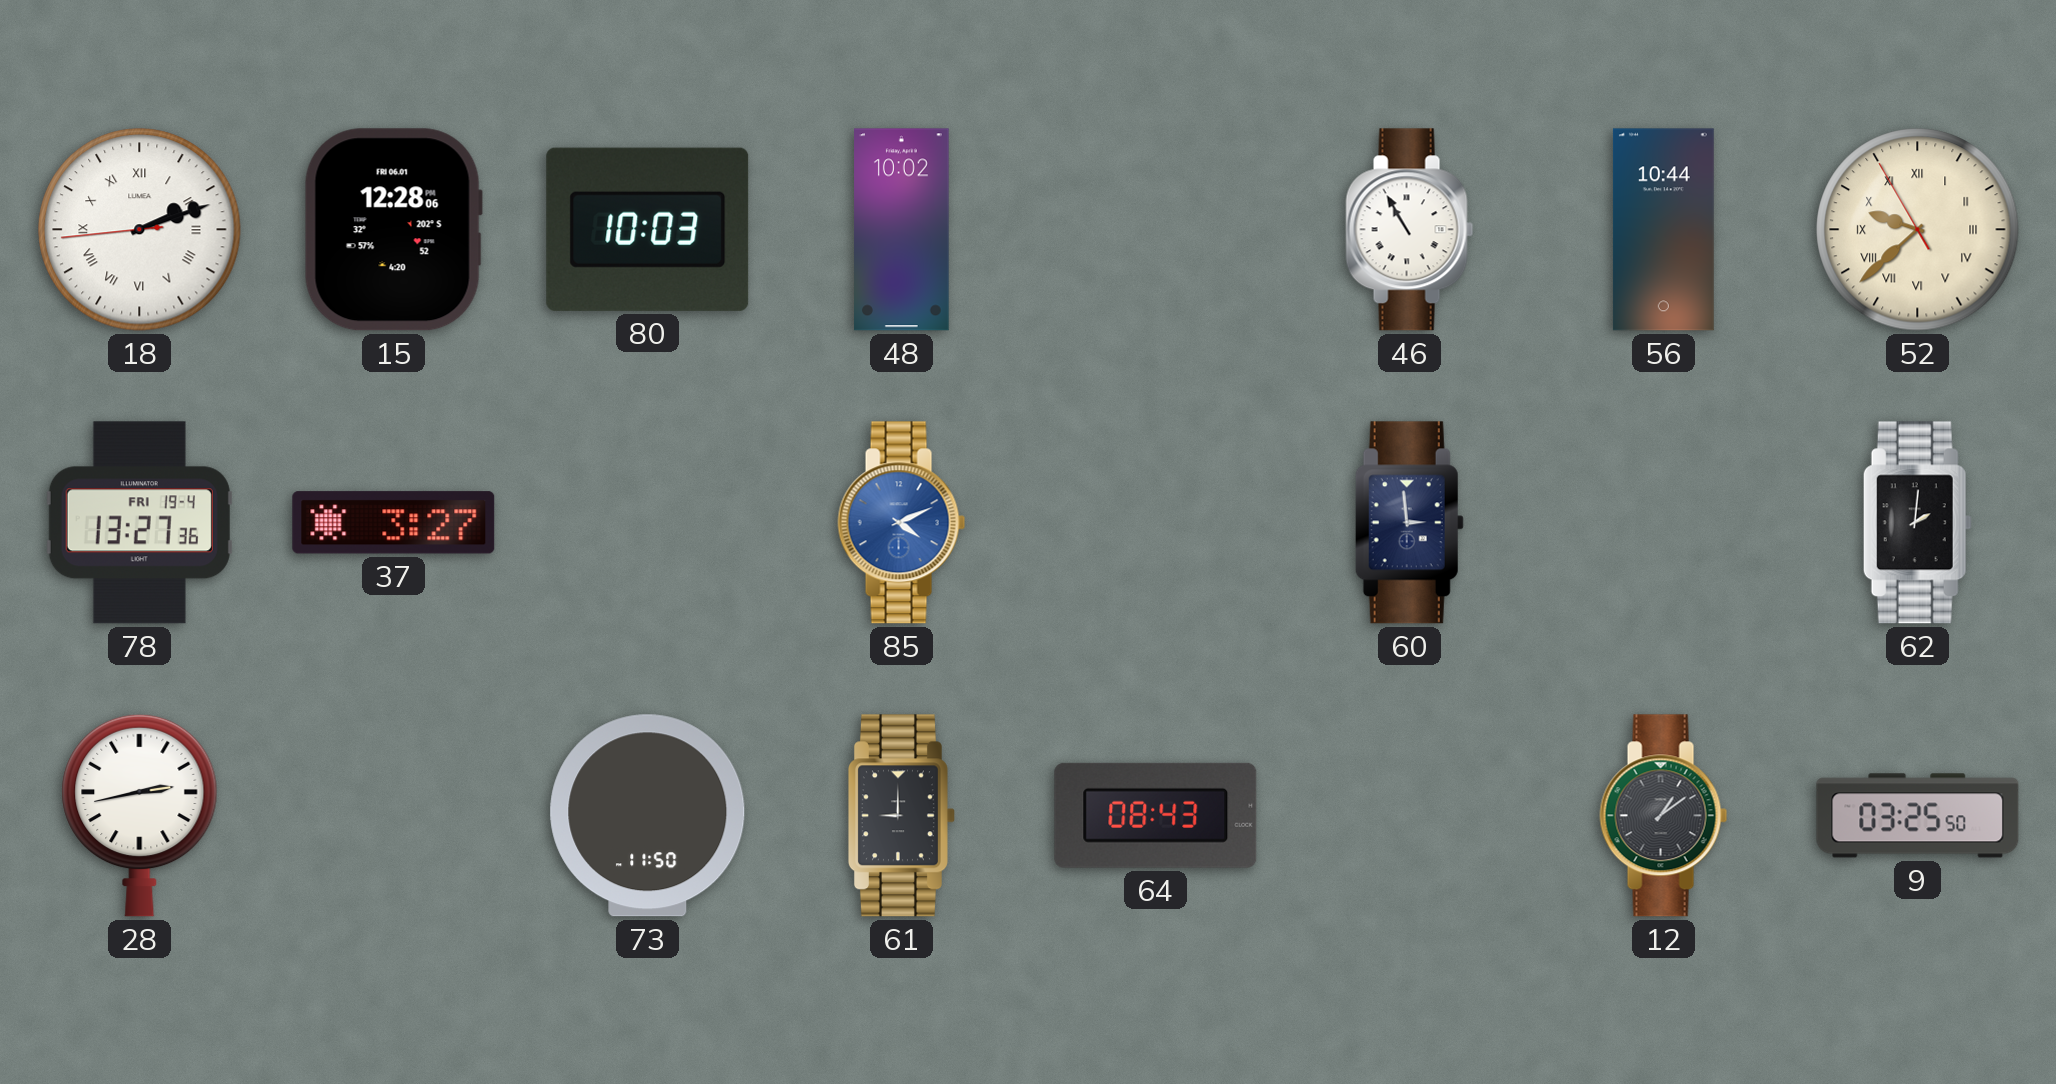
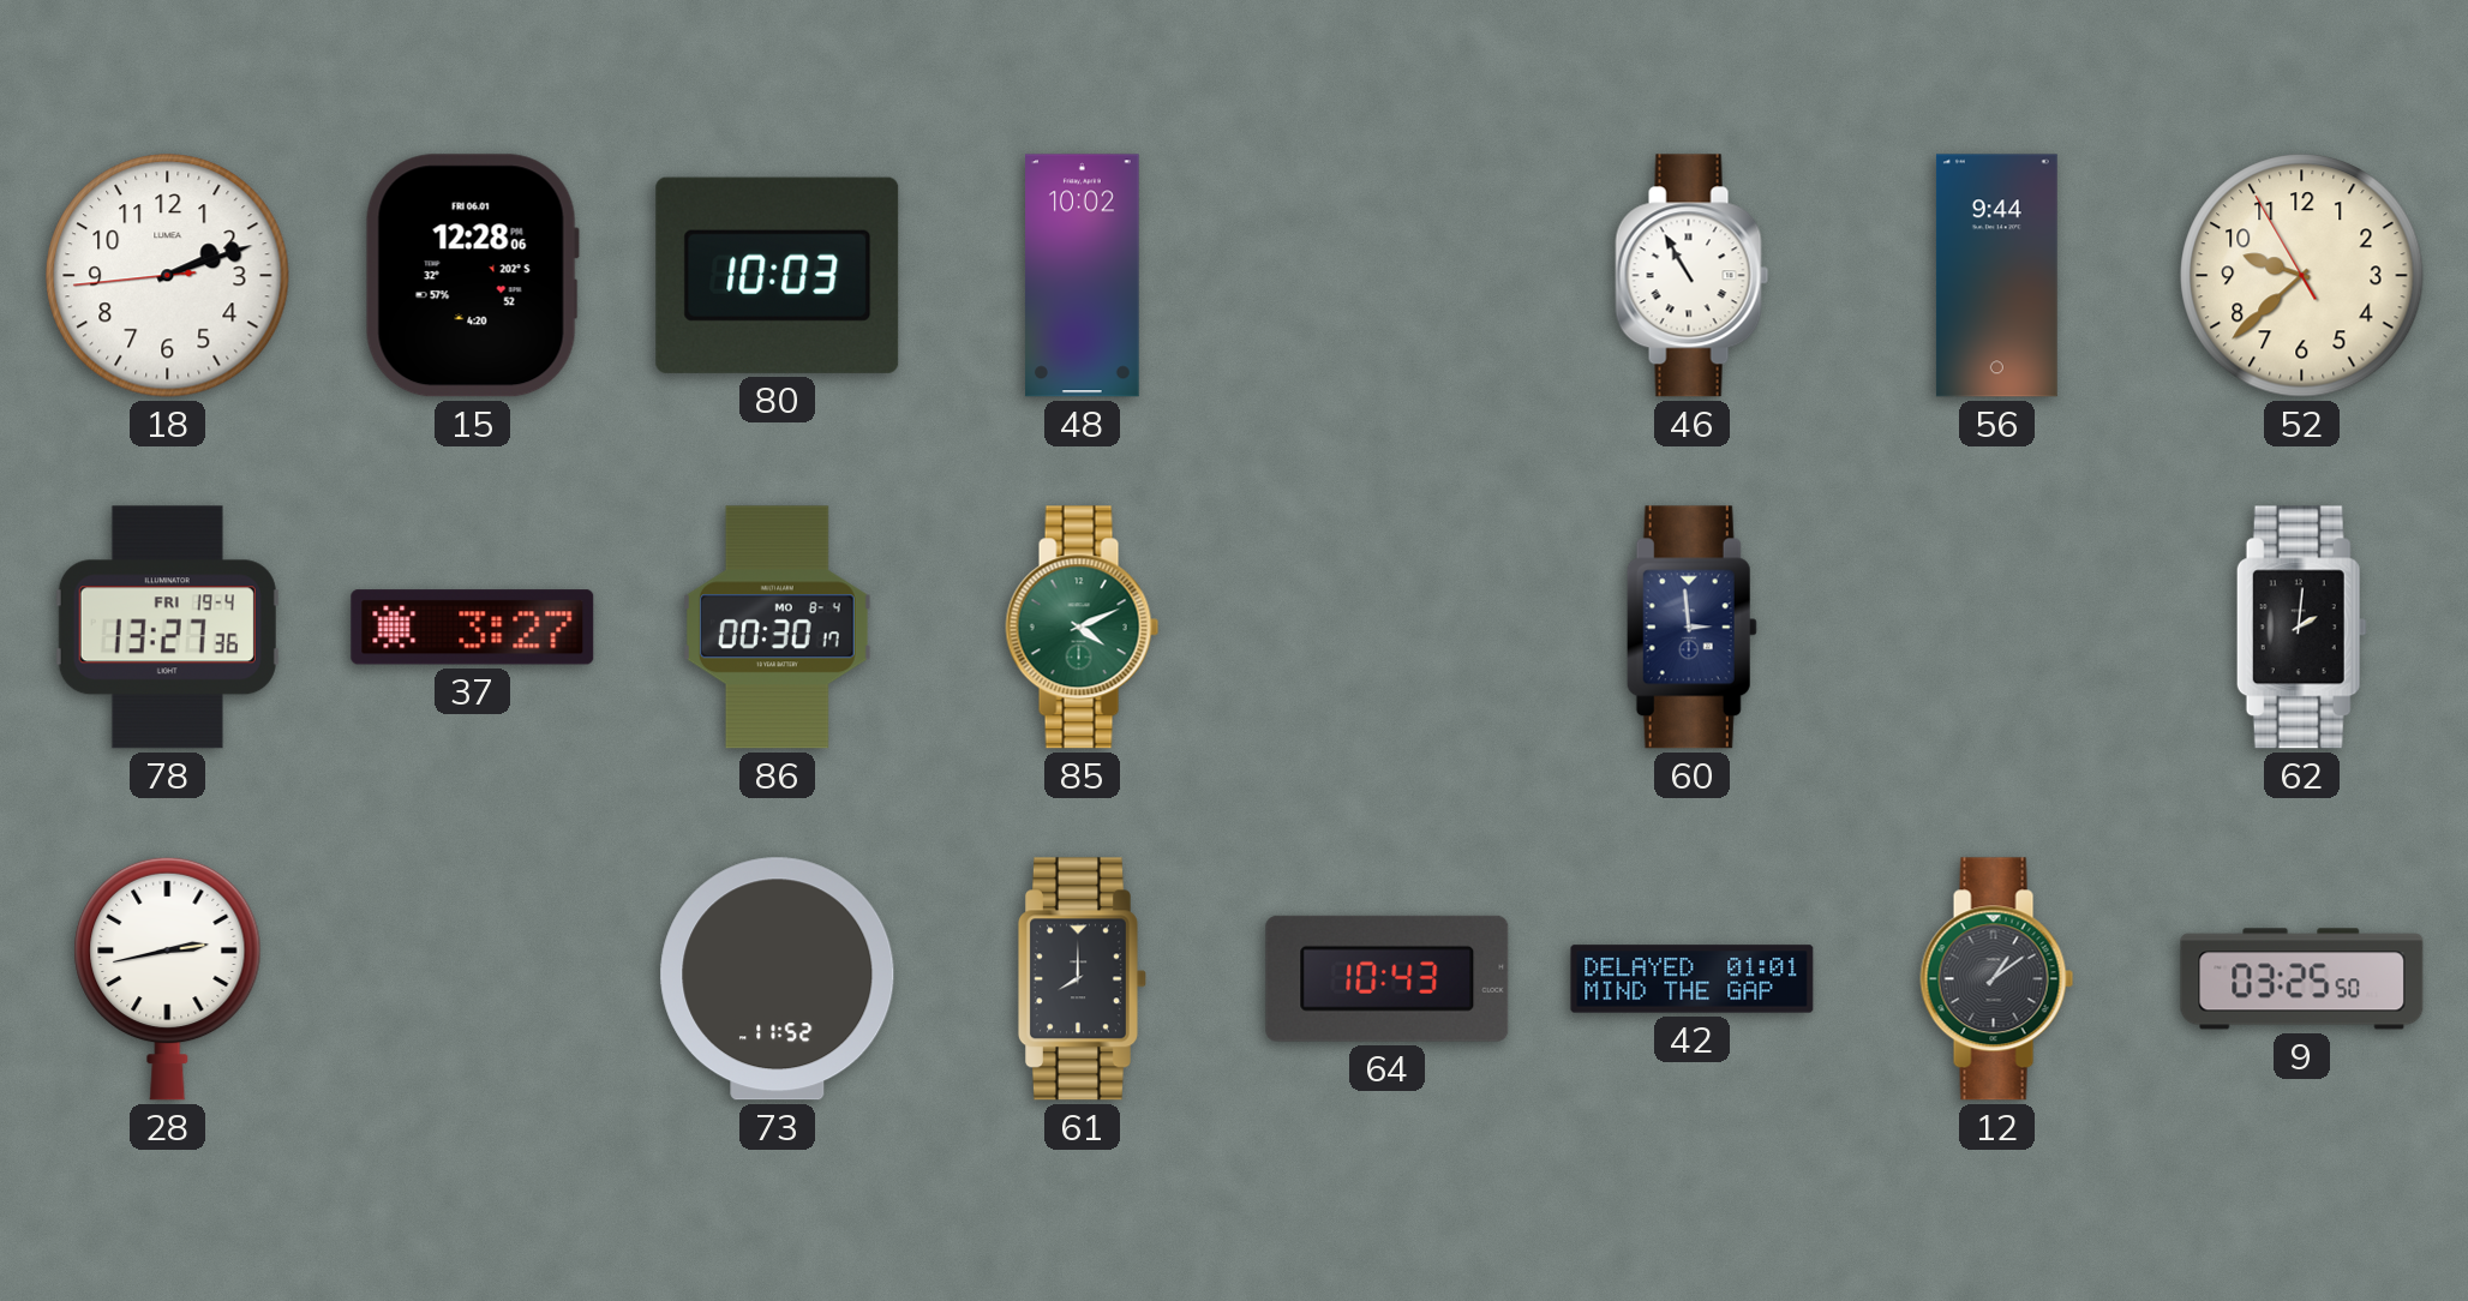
18 numerals: Roman -> Arabic
56: 10:44 -> 9:44
52 numerals: Roman -> Arabic
86: none -> 00:30
85 dial: blue -> green
73: 11:50 -> 11:52
61: 9:00 -> 8:00
64: 08:43 -> 10:43
42: none -> 01:01
